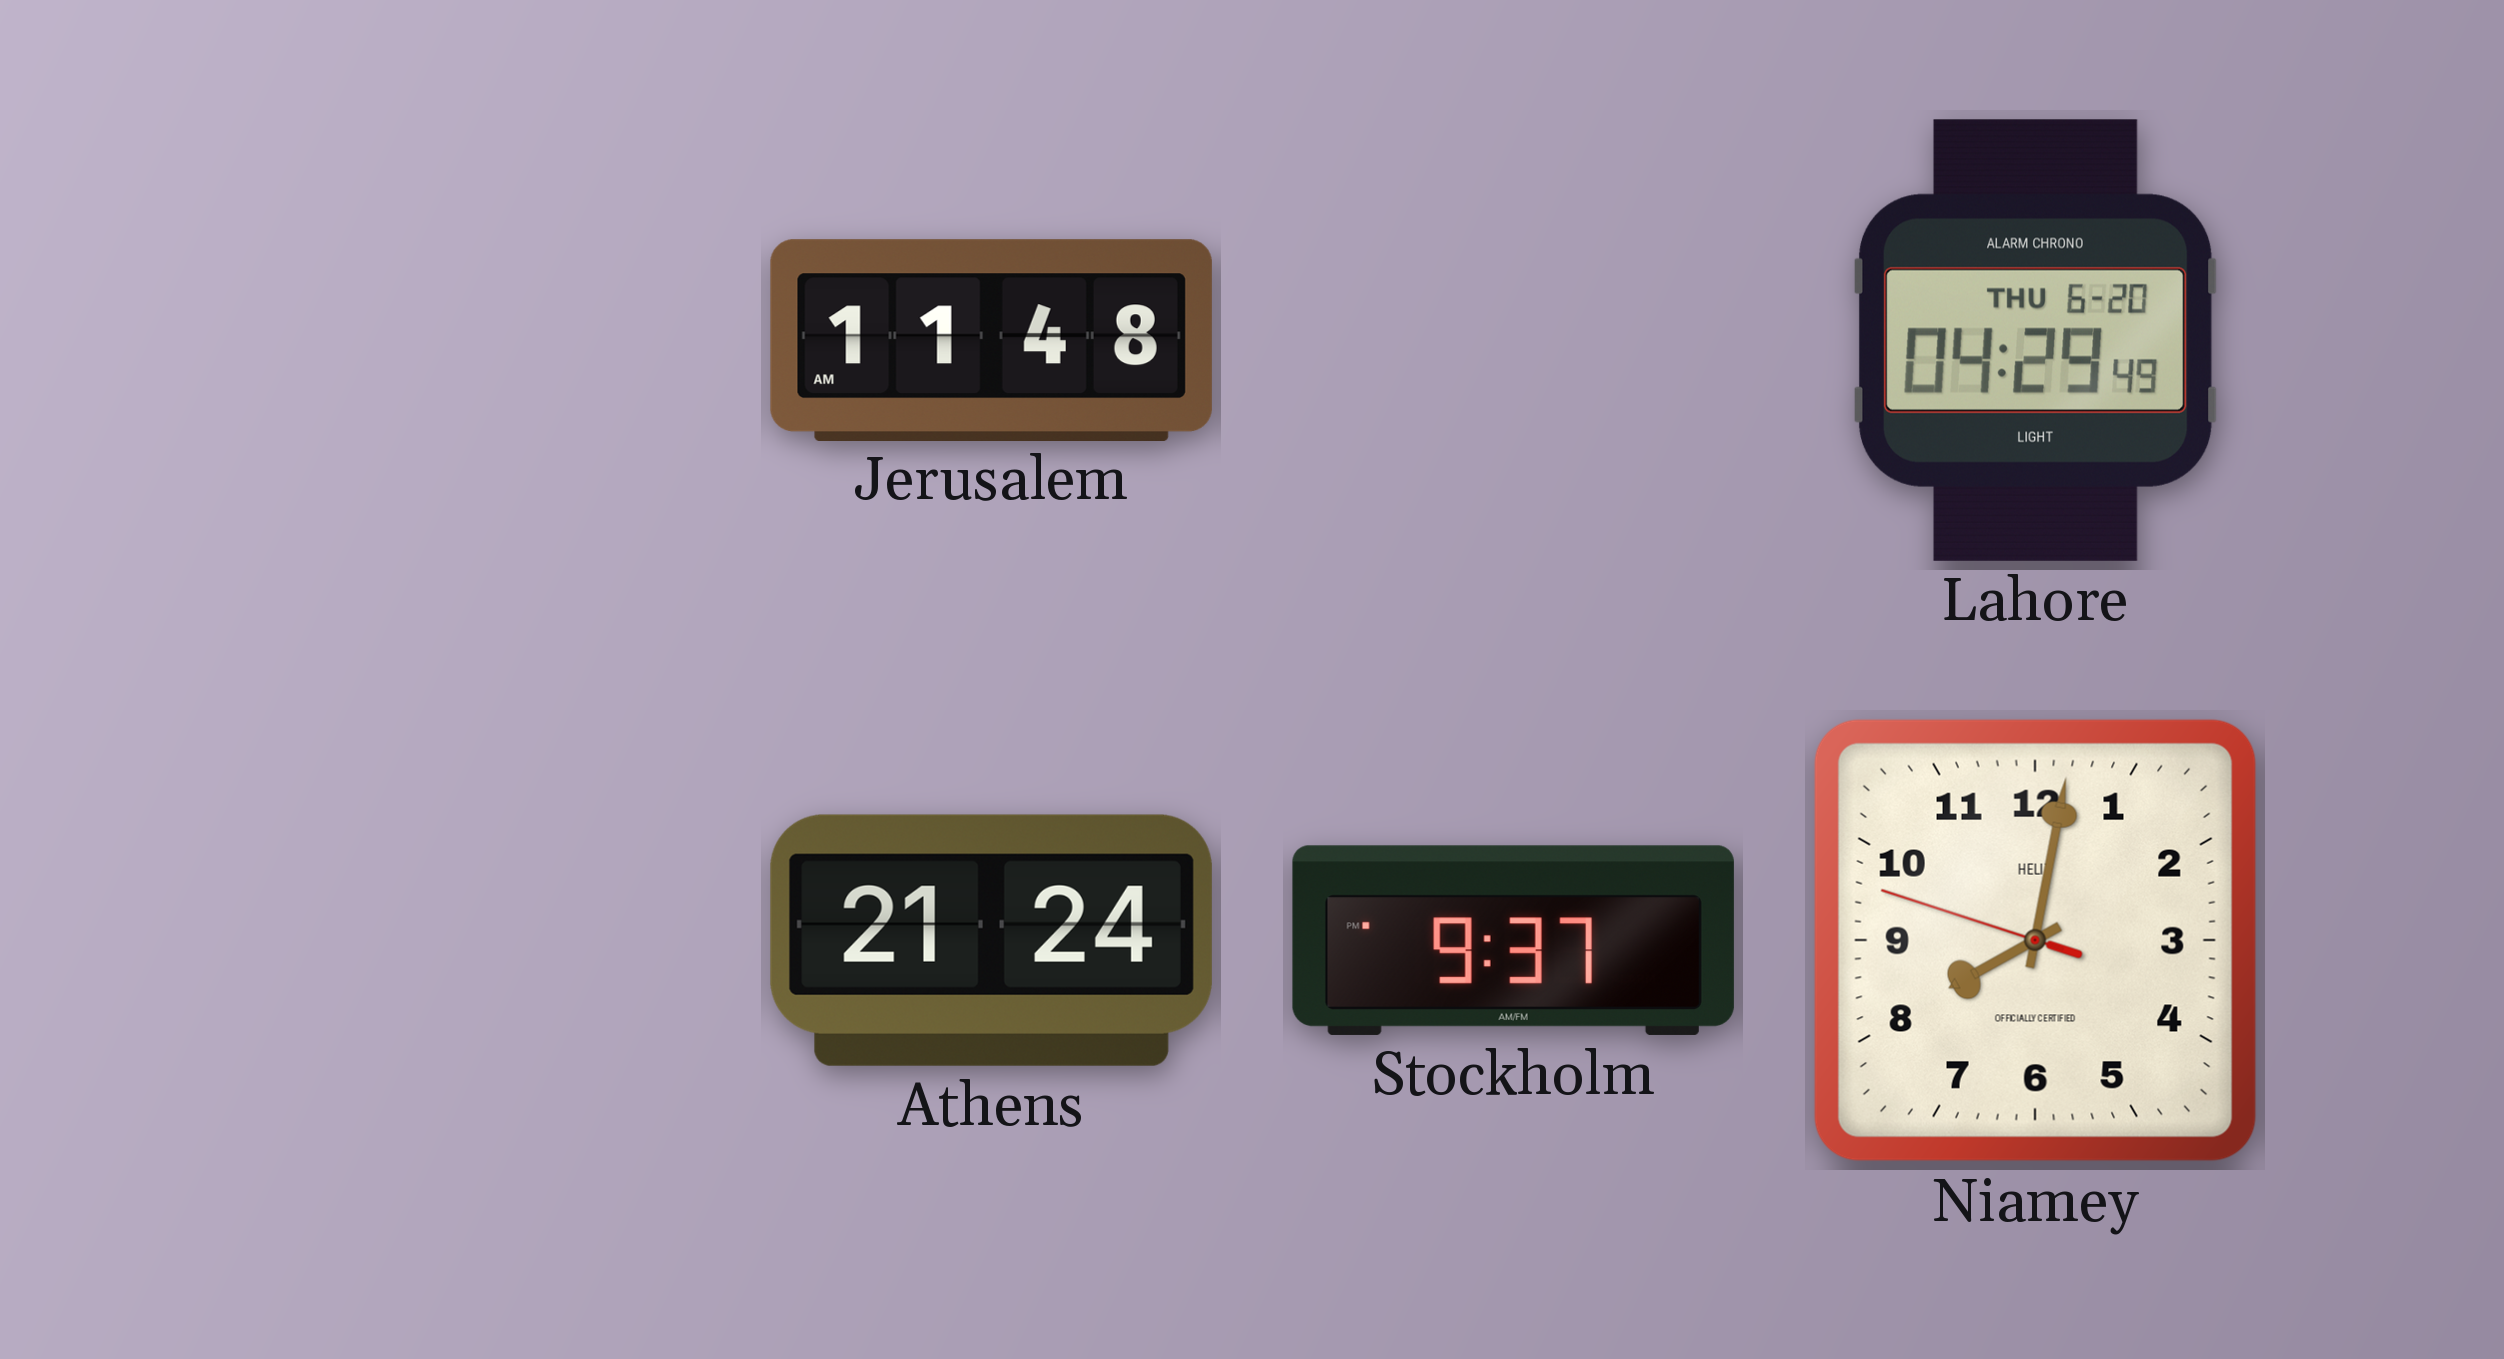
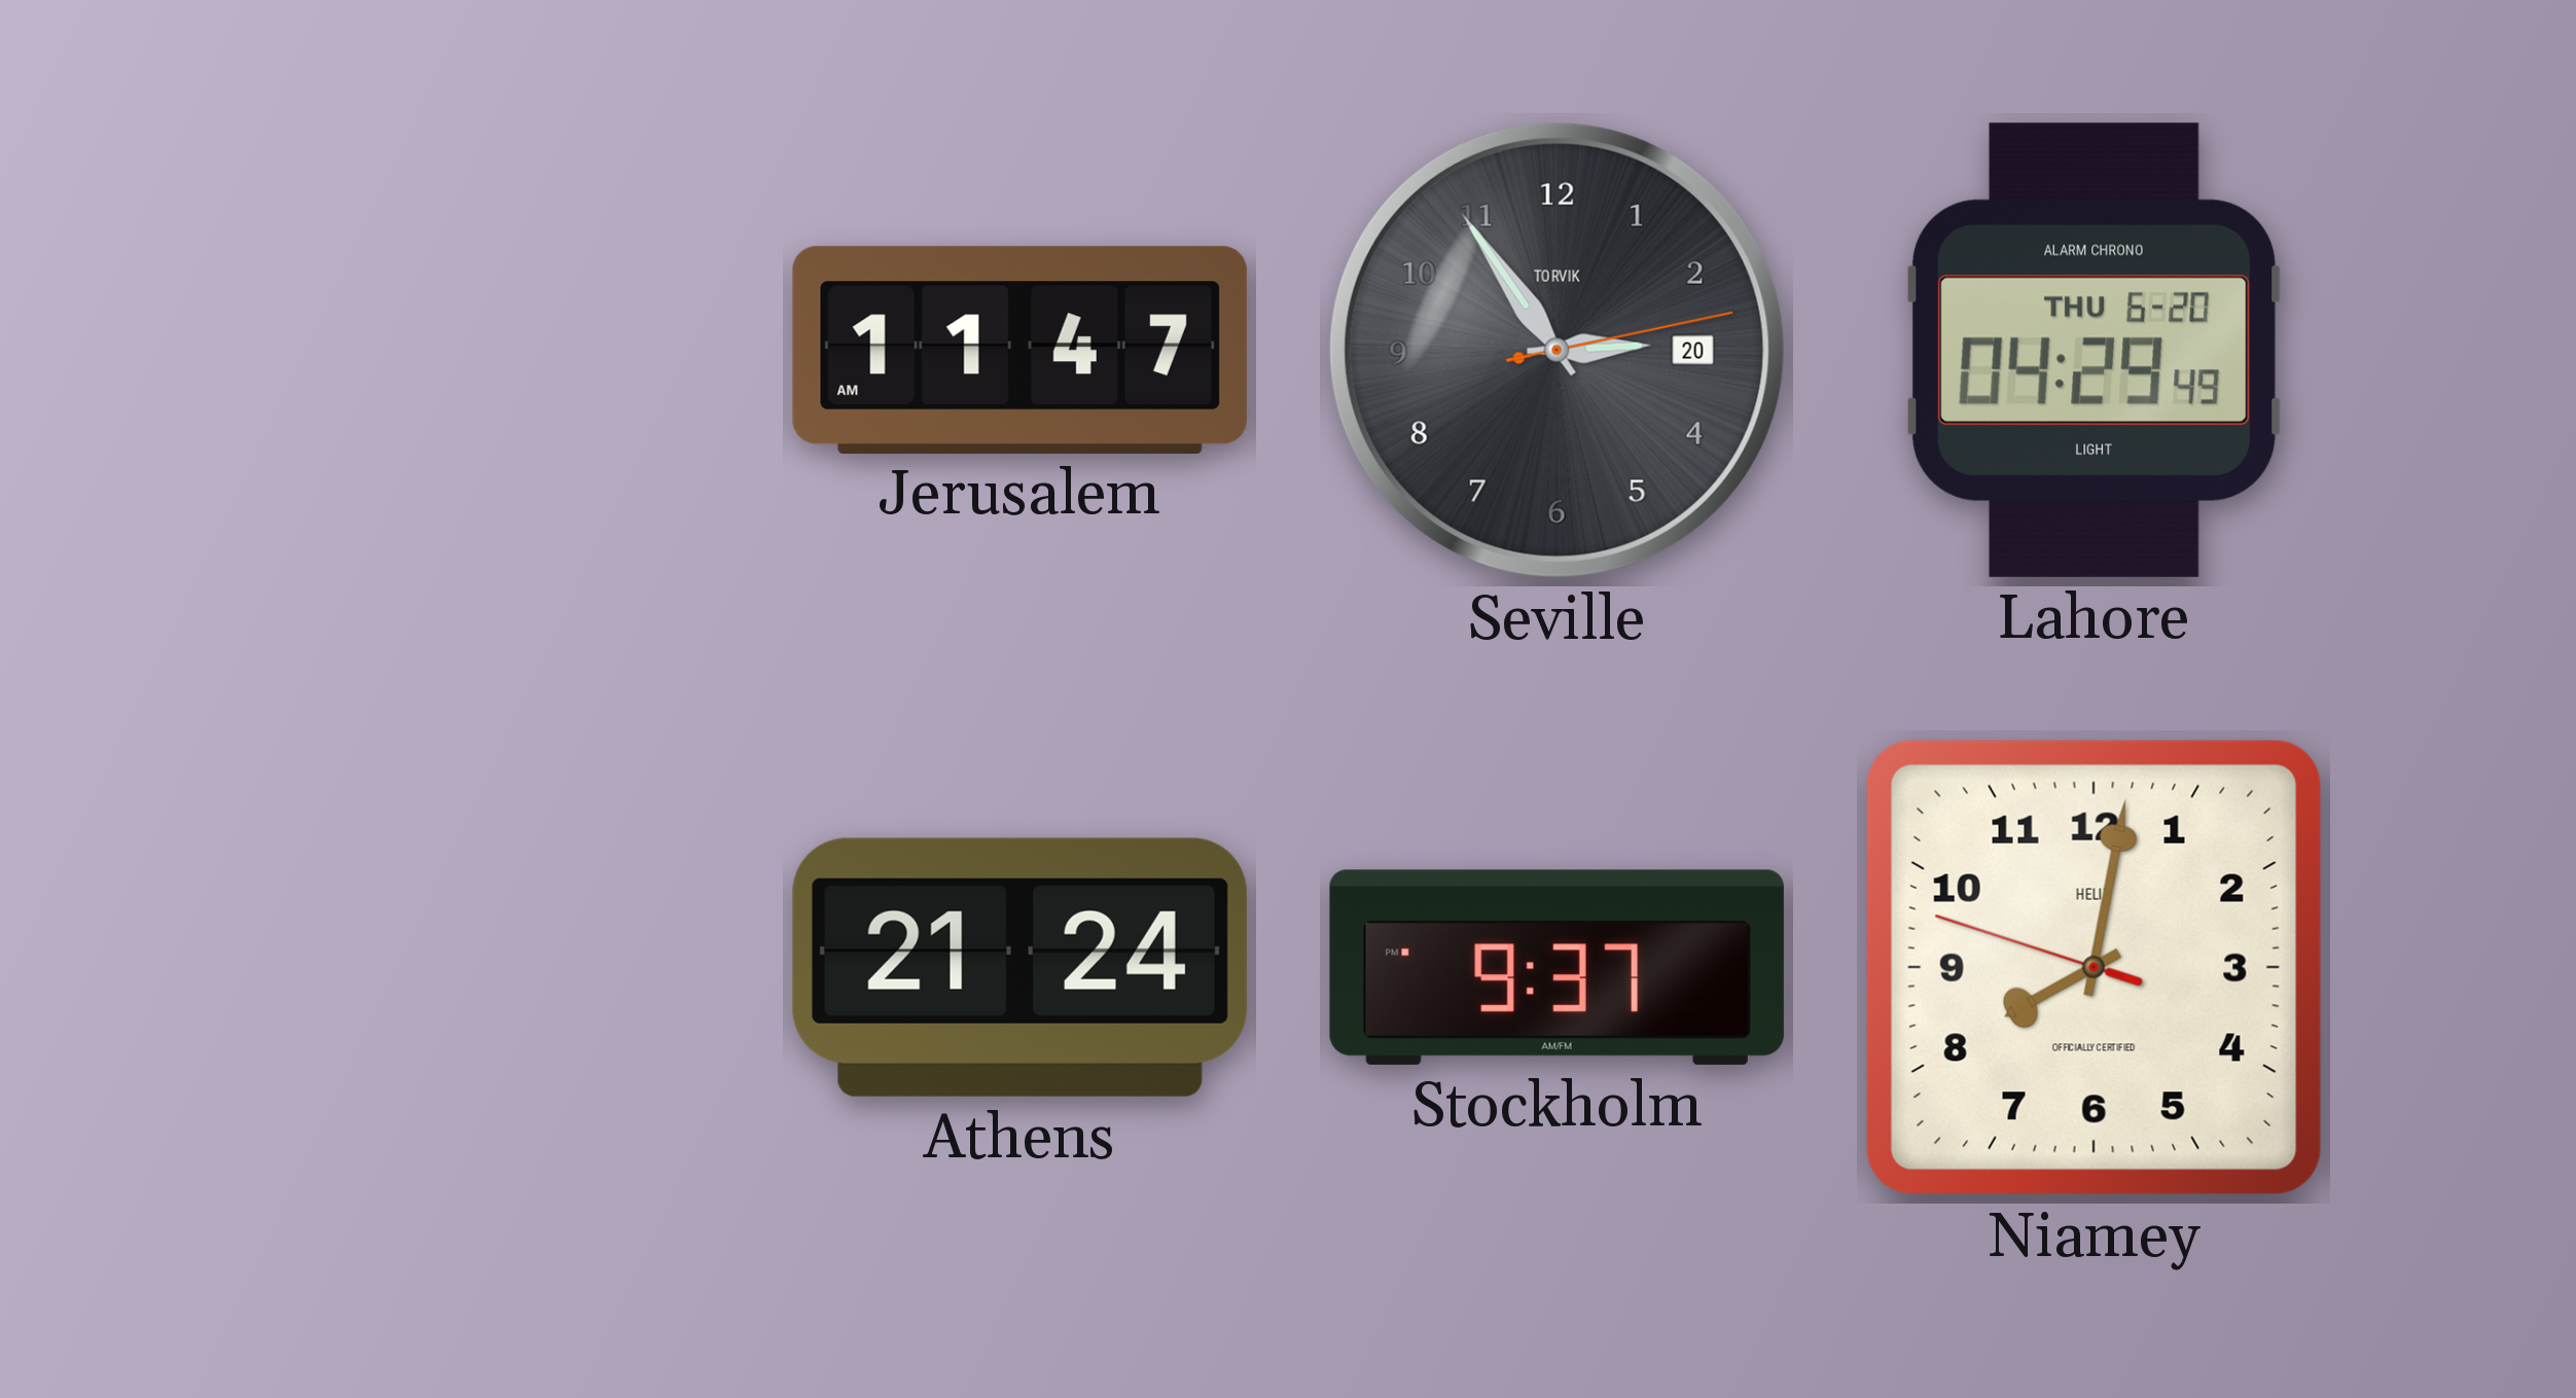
Jerusalem: 11:48 -> 11:47
Seville: none -> 2:54
